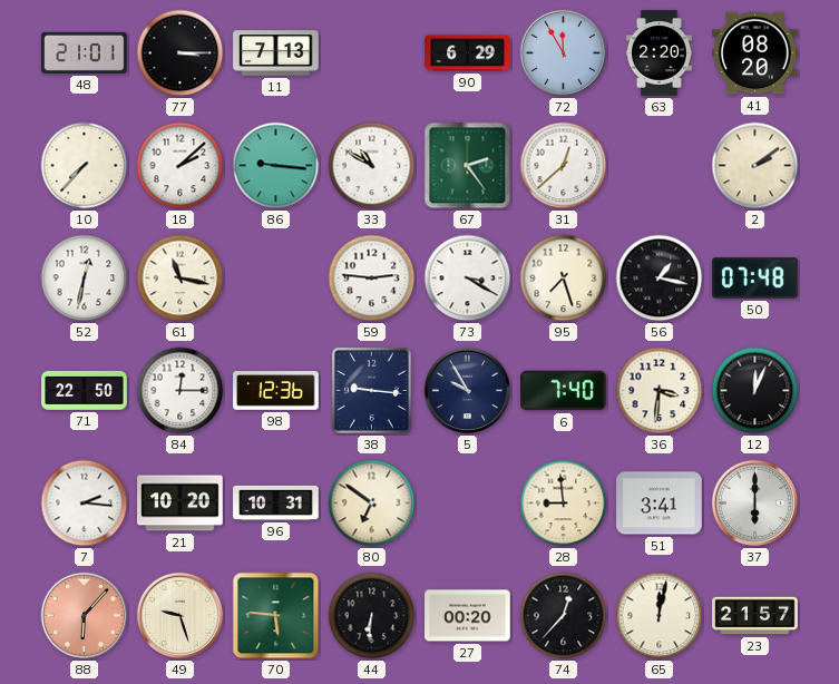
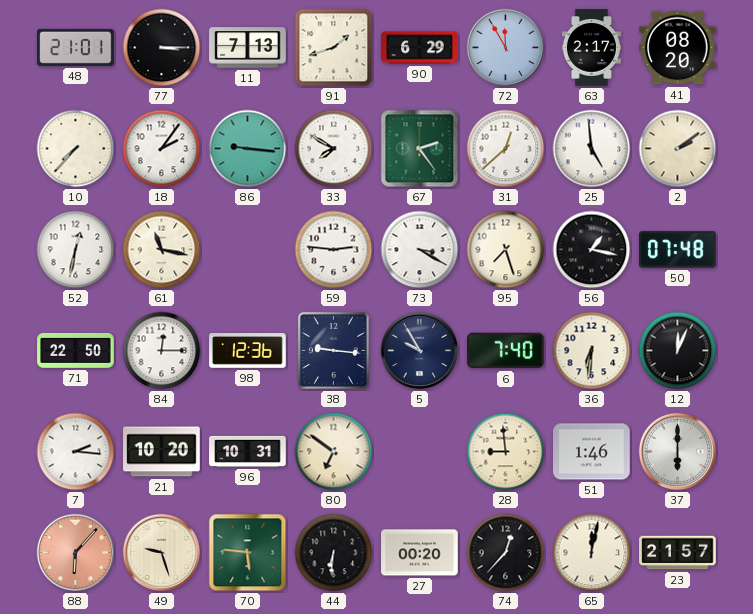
91: none -> 1:42
63: 2:20 -> 2:17
18: 2:08 -> 2:06
33: 10:50 -> 7:50
25: none -> 4:59
36: 3:31 -> 6:31
51: 3:41 -> 1:46
